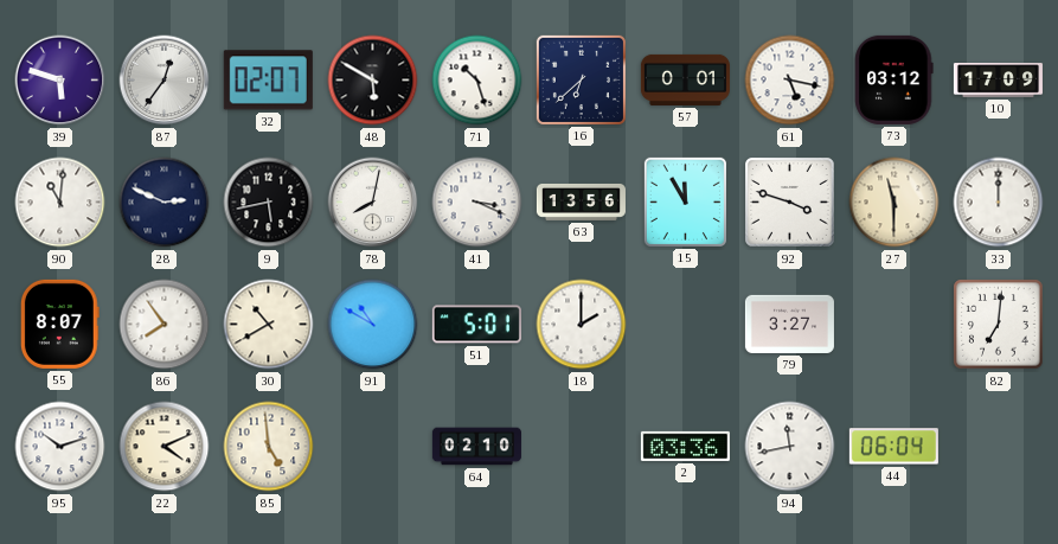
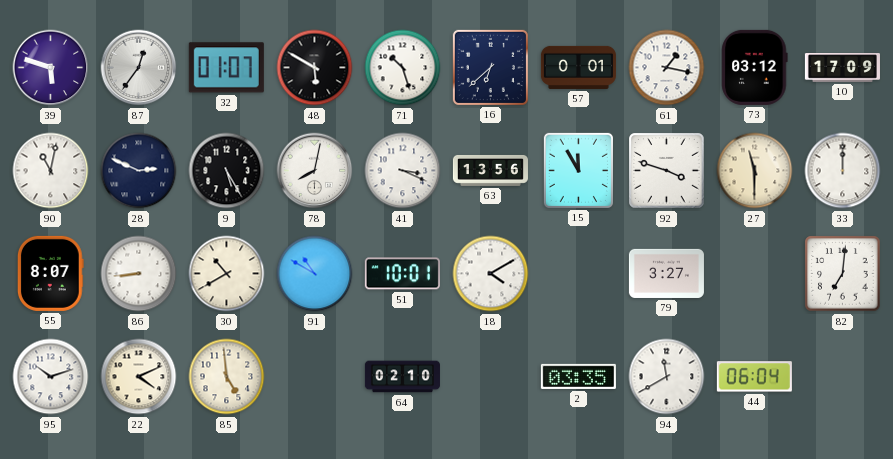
32: 02:07 -> 01:07
61: 5:17 -> 1:17
90: 11:01 -> 11:02
9: 5:43 -> 5:25
86: 7:54 -> 8:44
51: 5:01 -> 10:01
18: 2:00 -> 4:10
2: 03:36 -> 03:35
94: 11:43 -> 11:40
